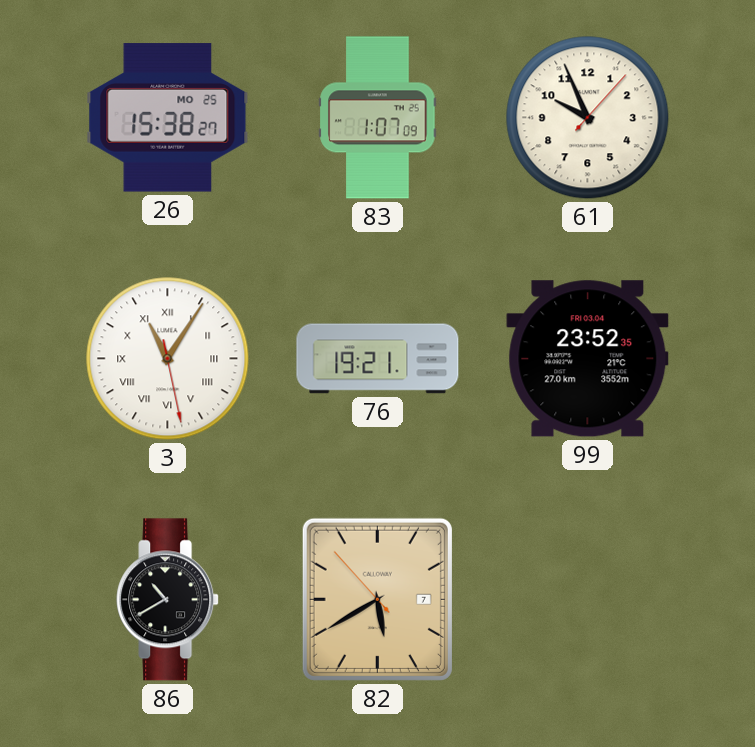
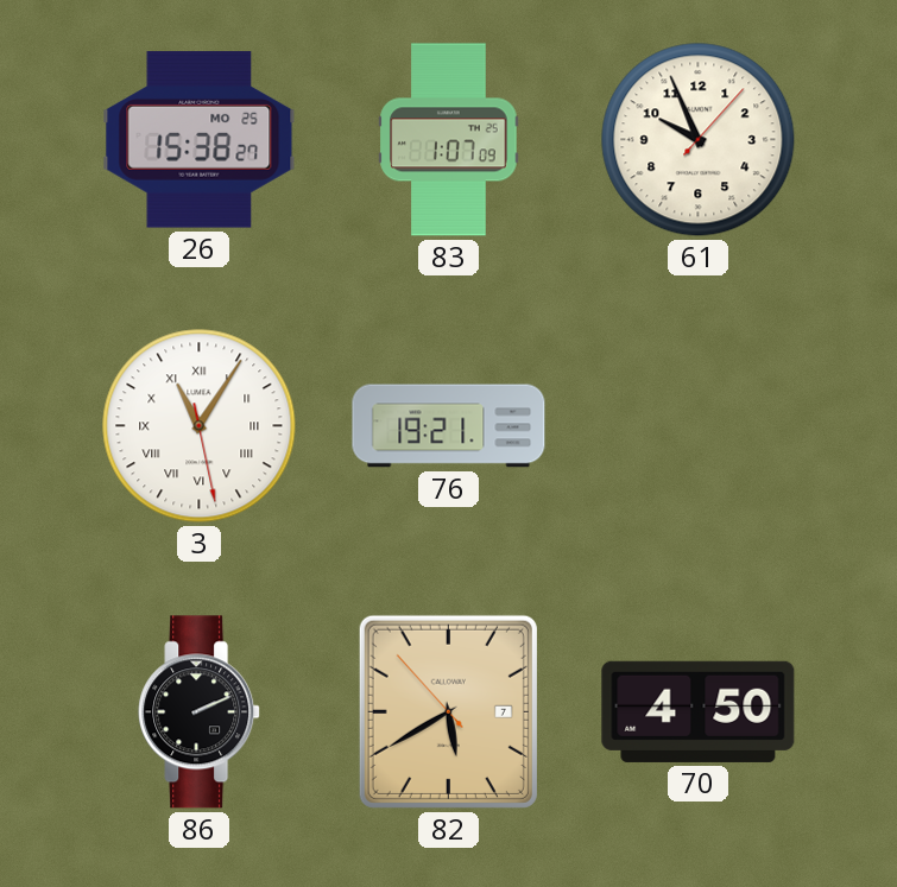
99: 23:52 -> none
86: 10:40 -> 2:11
70: none -> 4:50
